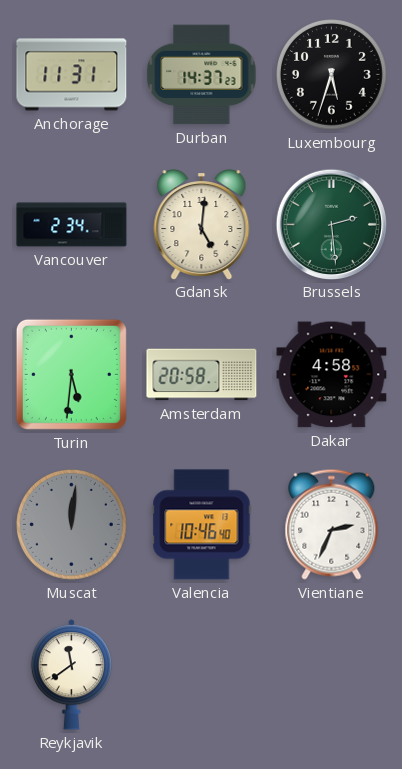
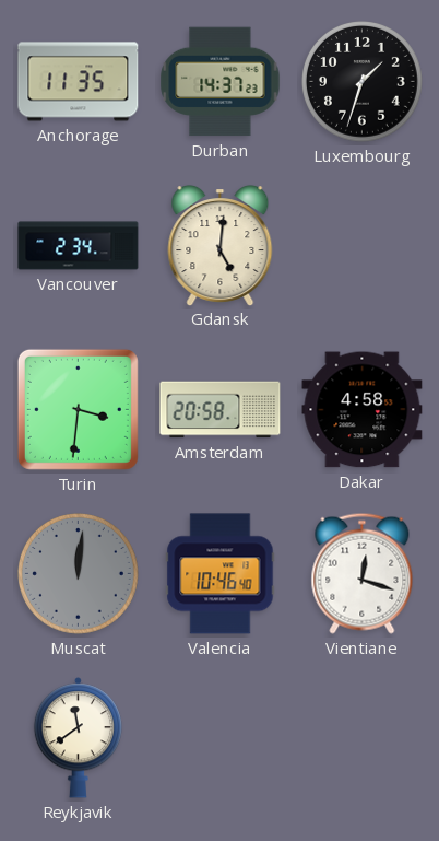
Anchorage: 11:31 -> 11:35
Luxembourg: 5:33 -> 1:33
Brussels: 2:29 -> none
Turin: 5:31 -> 3:31
Vientiane: 2:34 -> 12:18
